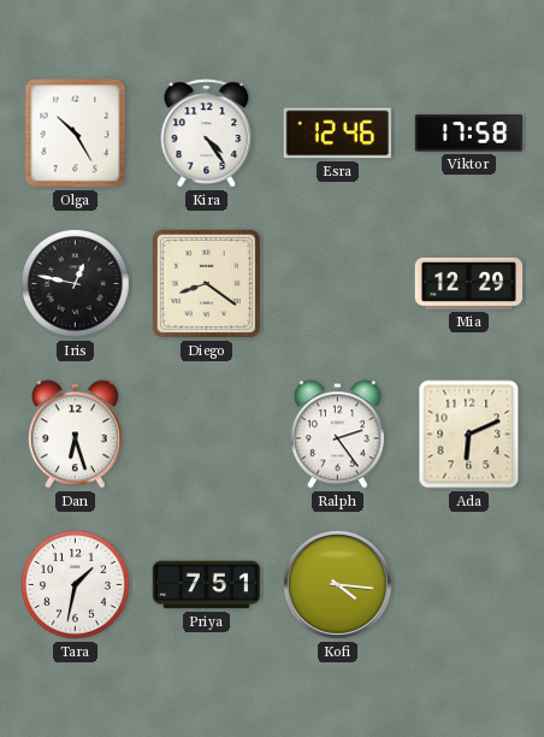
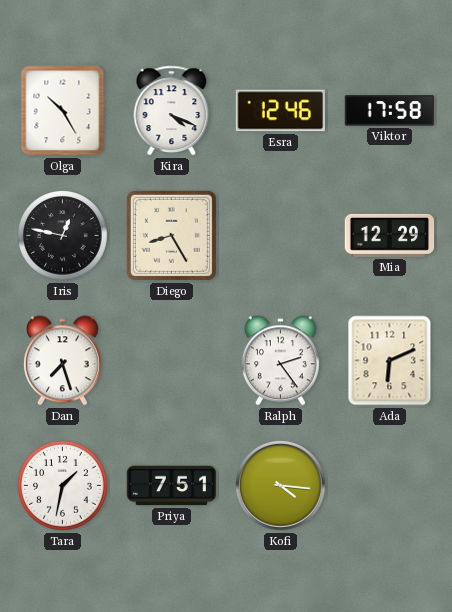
Kira: 4:24 -> 4:19
Diego: 8:21 -> 8:25
Dan: 6:27 -> 7:27
